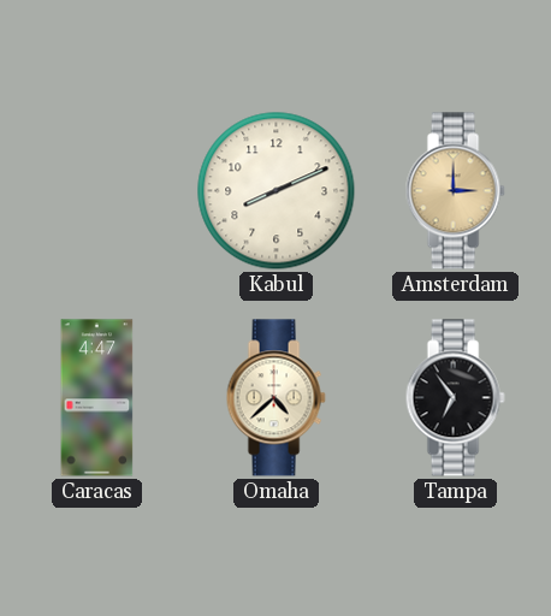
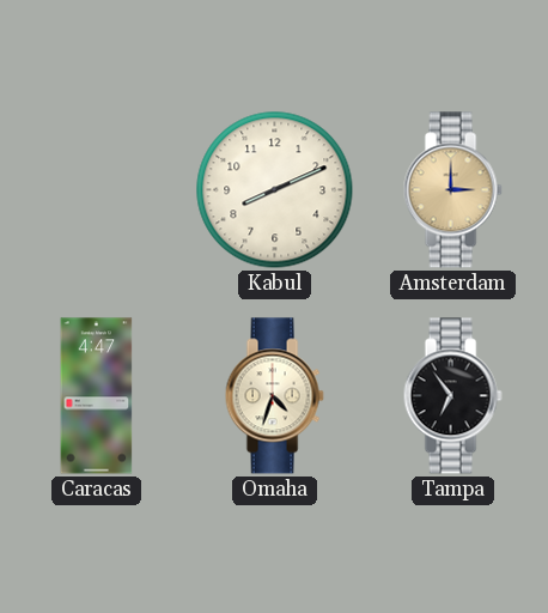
Omaha: 4:38 -> 4:33
